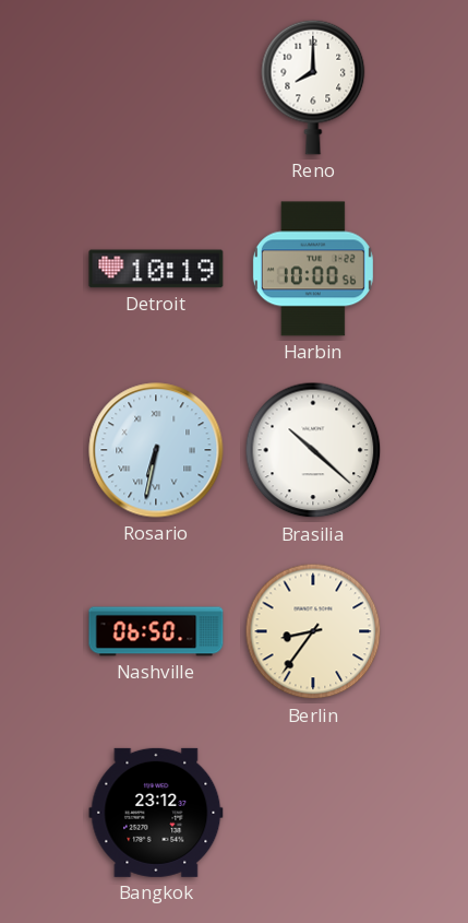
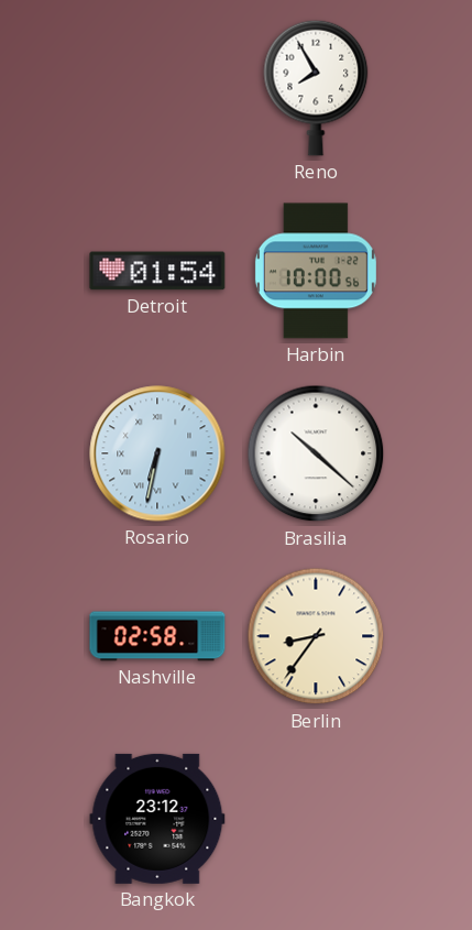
Reno: 8:00 -> 7:55
Detroit: 10:19 -> 01:54
Nashville: 06:50 -> 02:58
